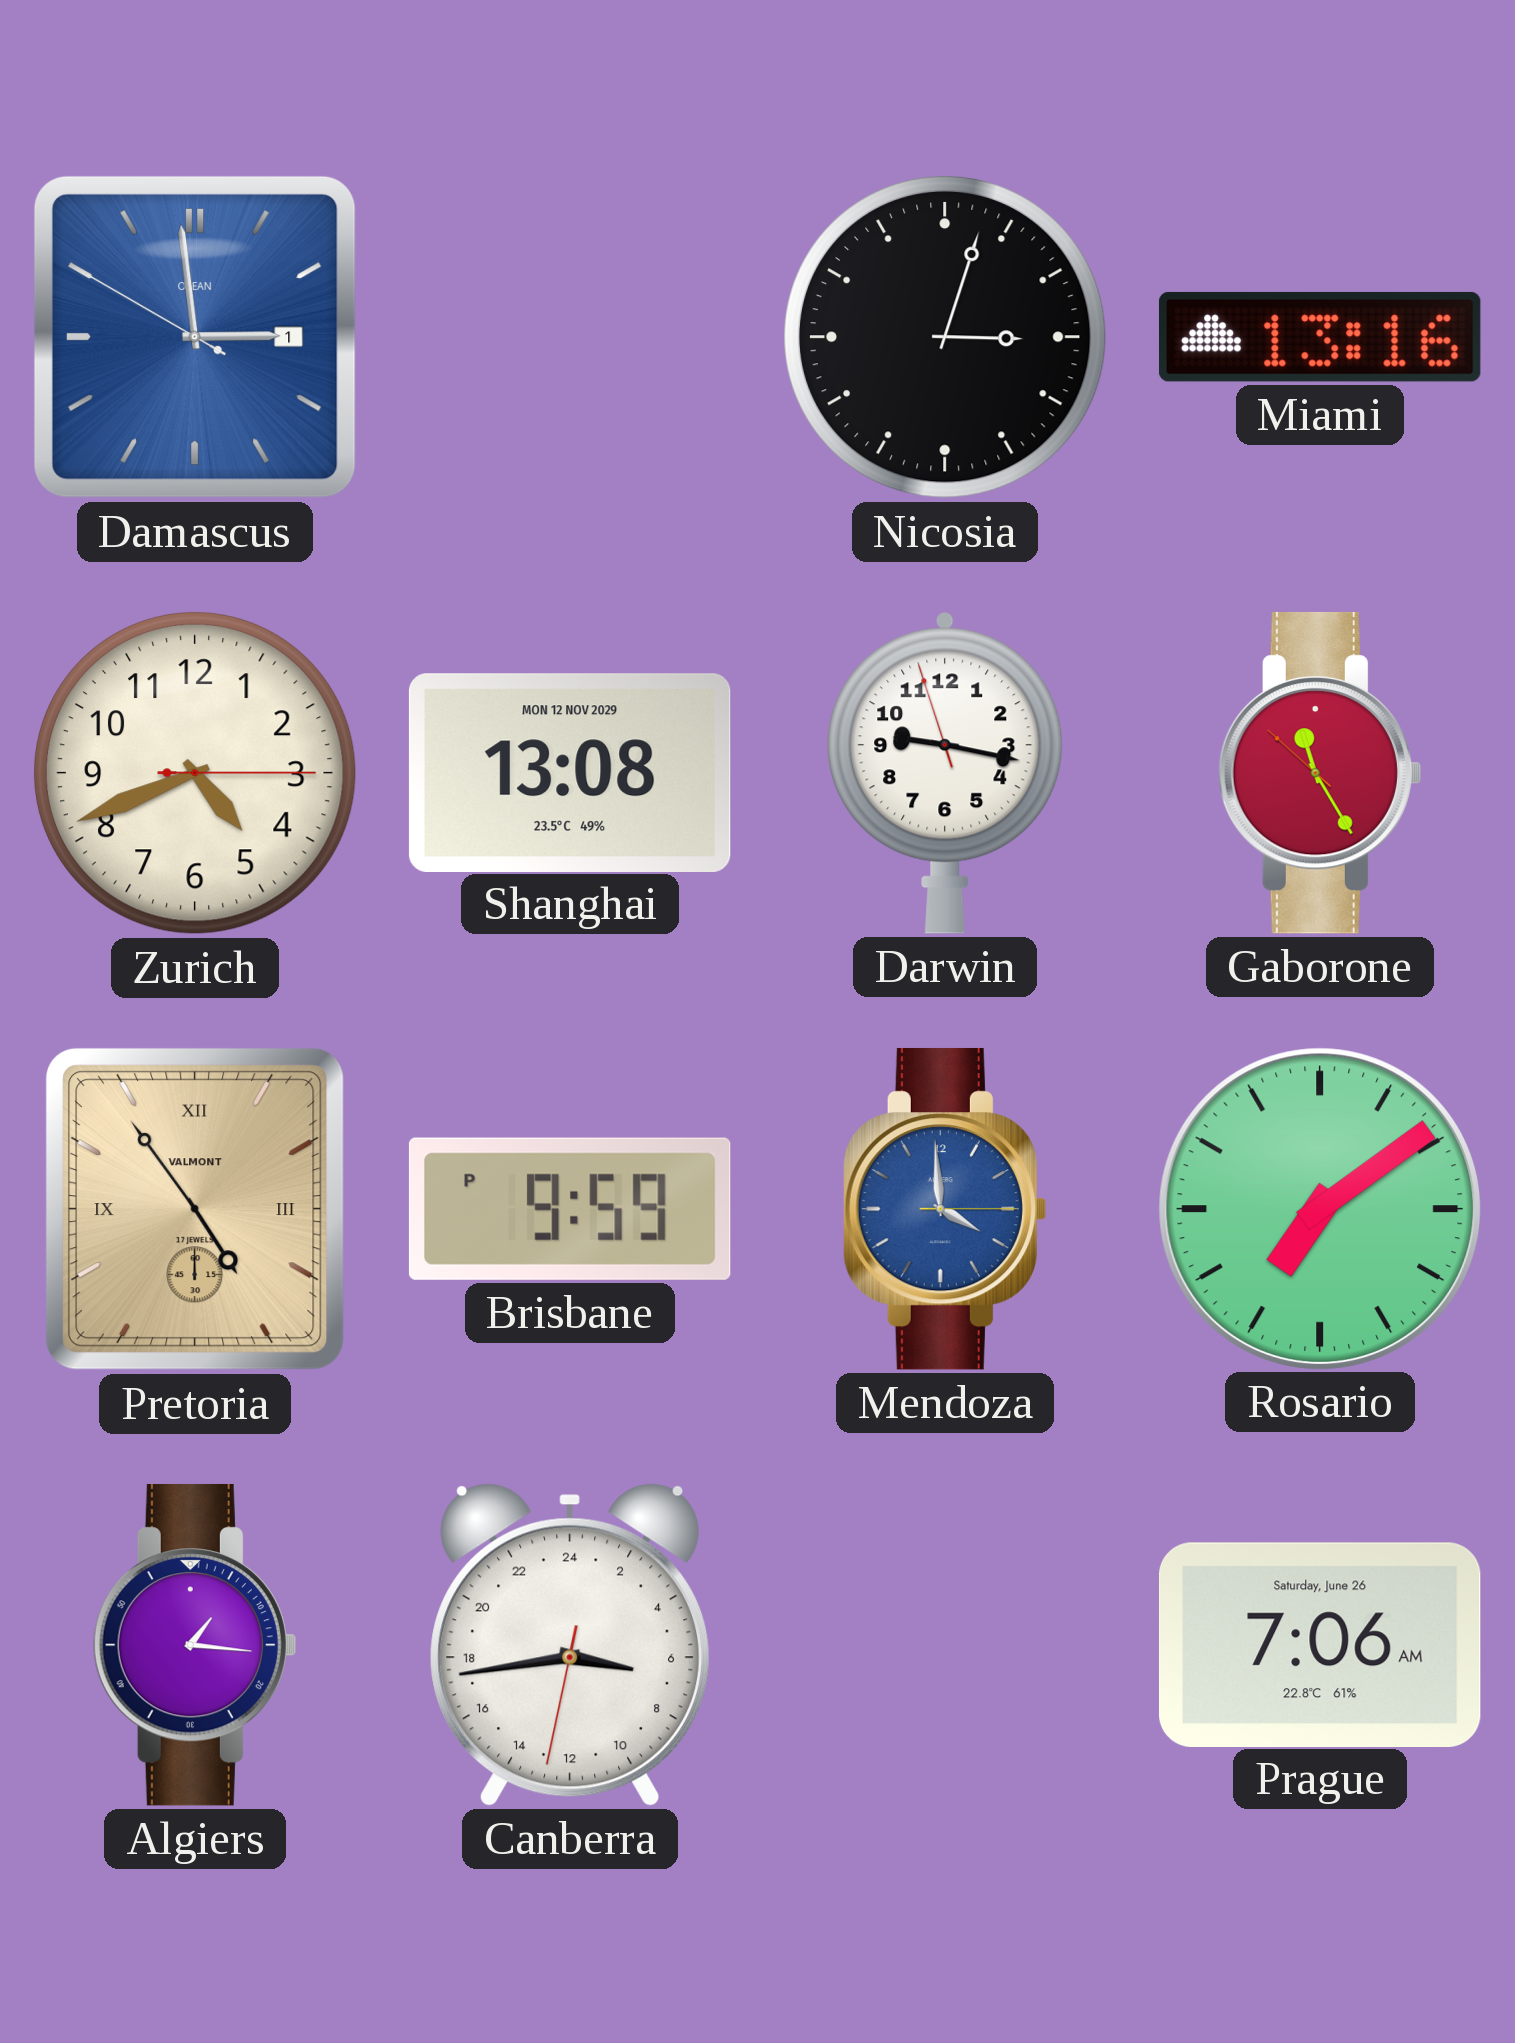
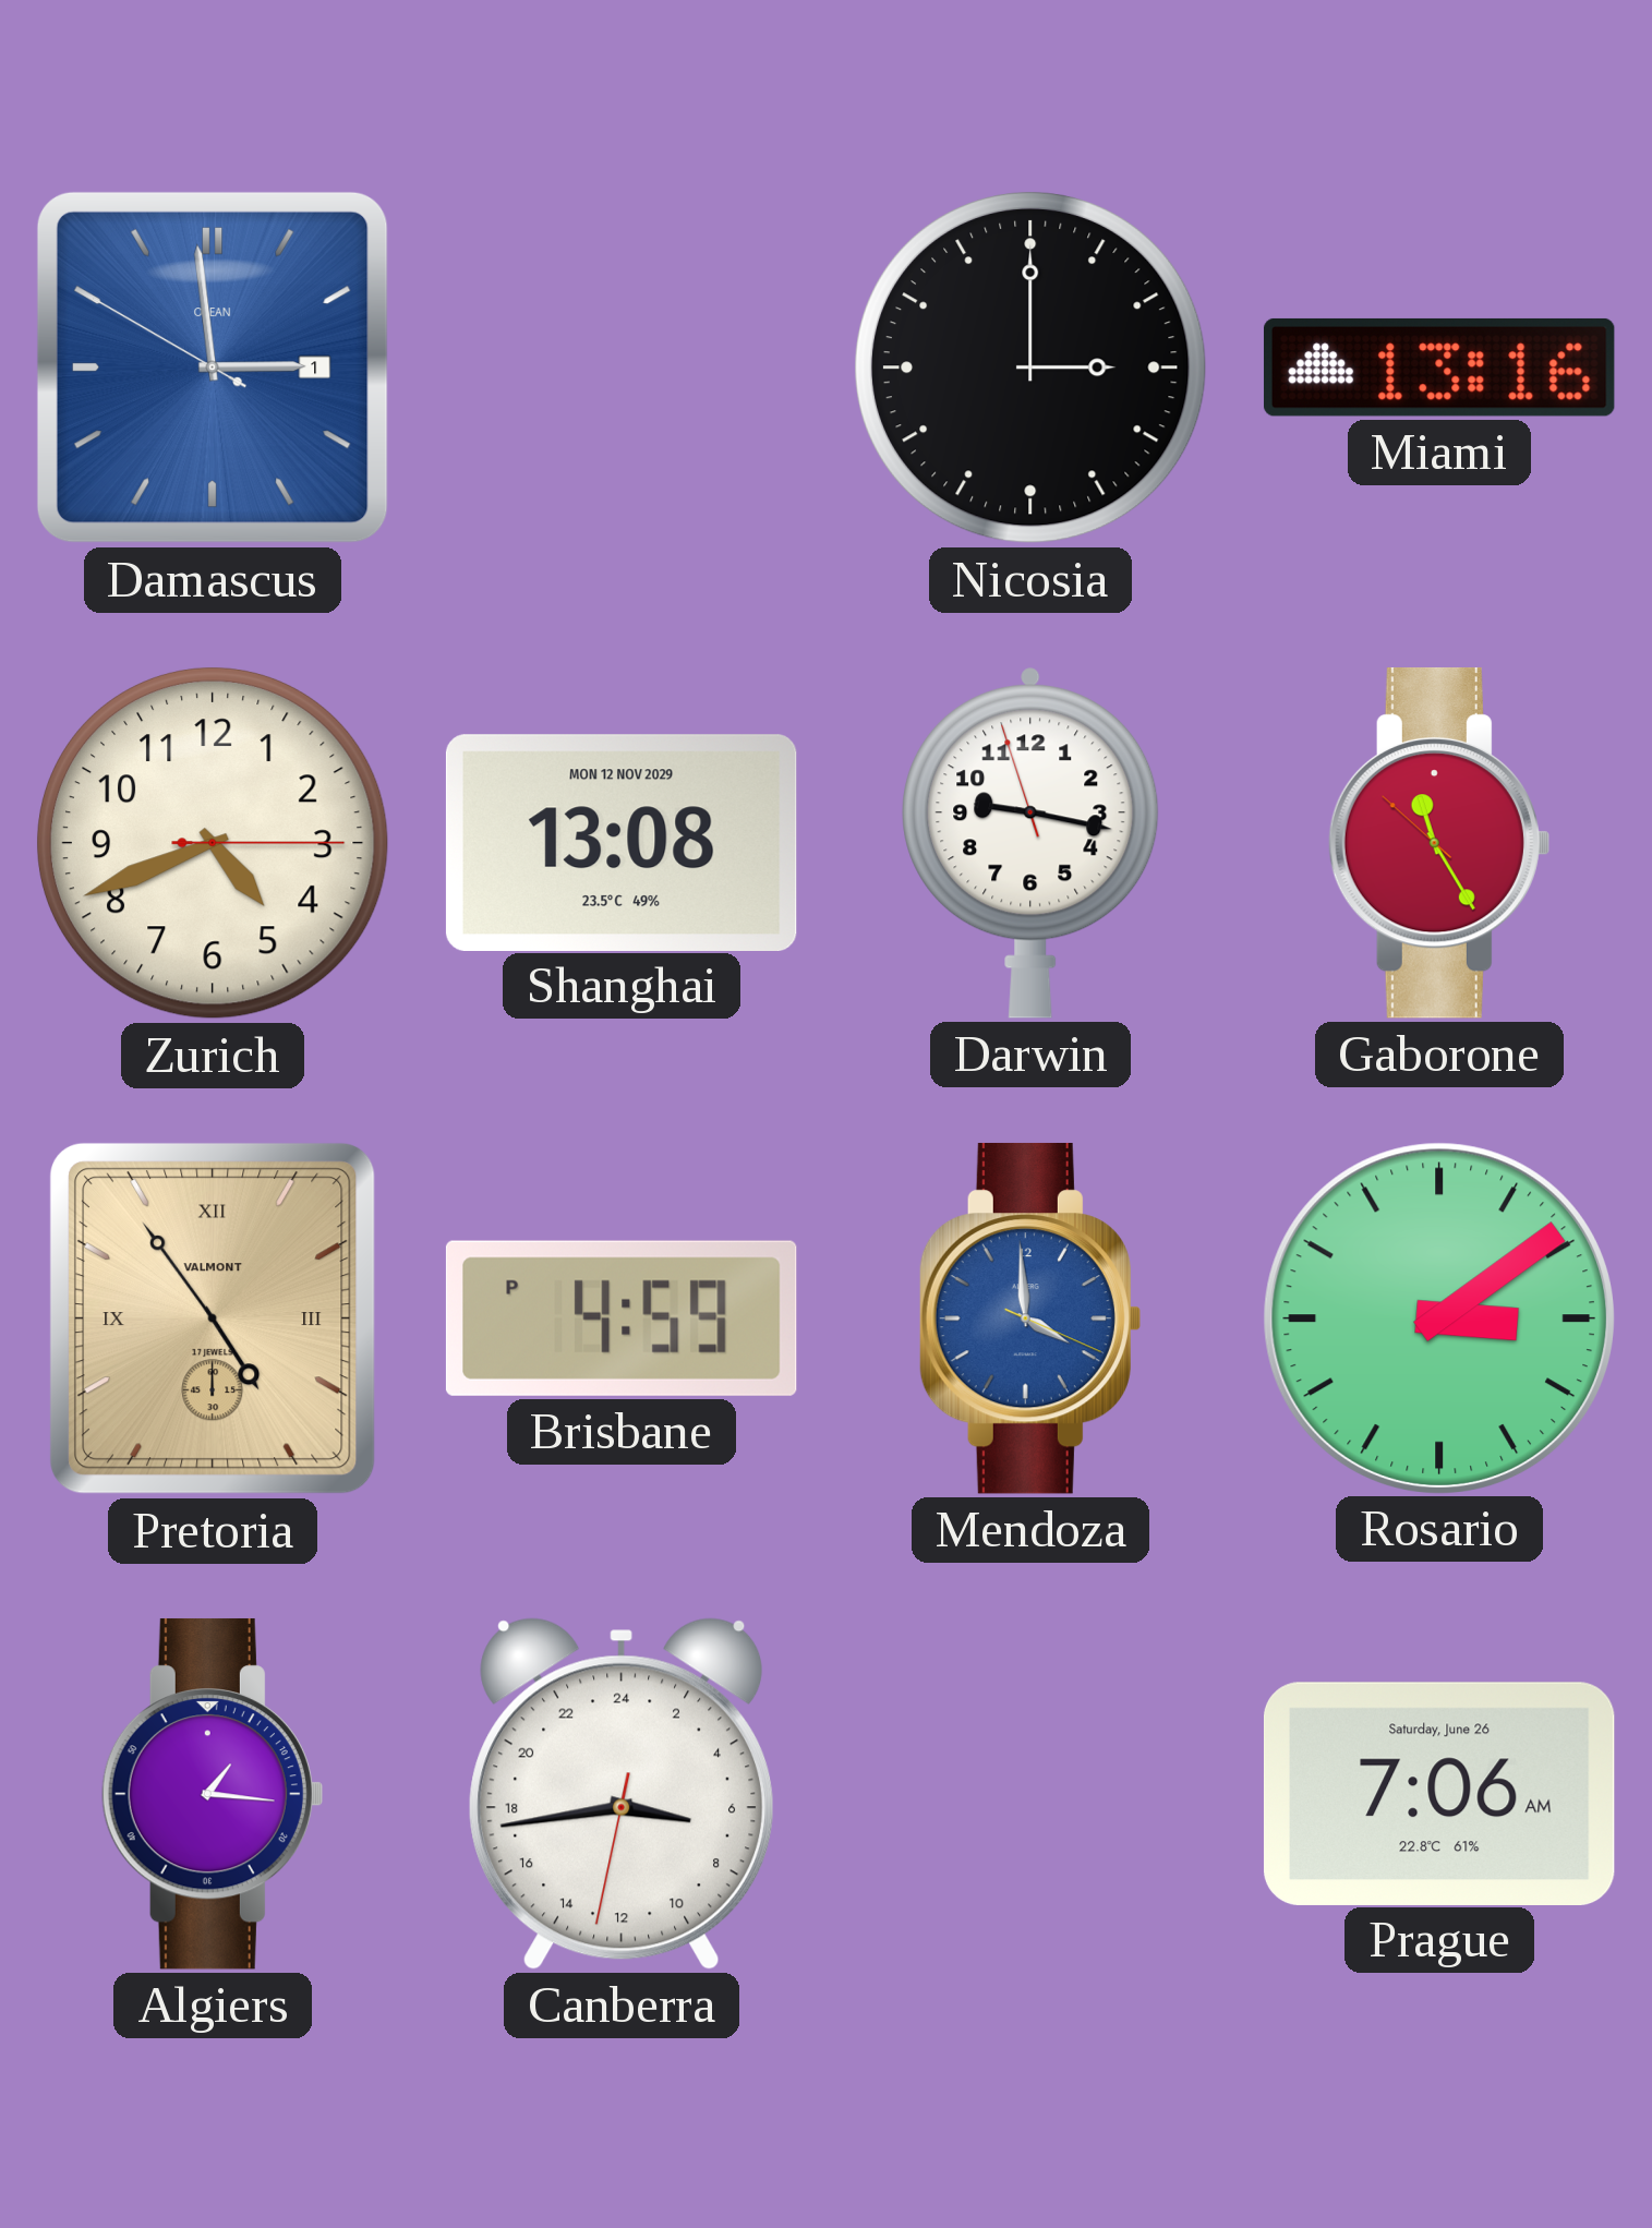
Nicosia: 3:03 -> 3:00
Brisbane: 9:59 -> 4:59
Mendoza: 3:59:15 -> 3:59:19
Rosario: 7:09 -> 3:09
